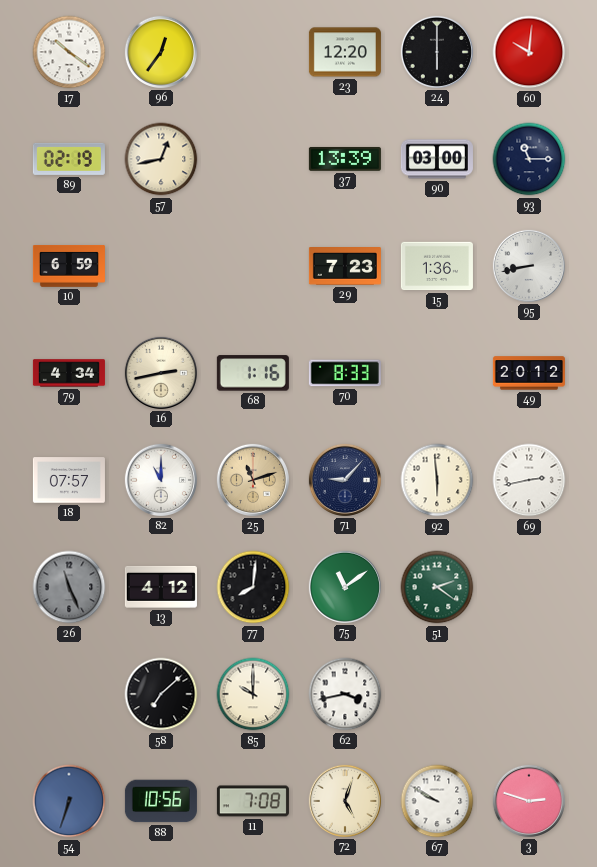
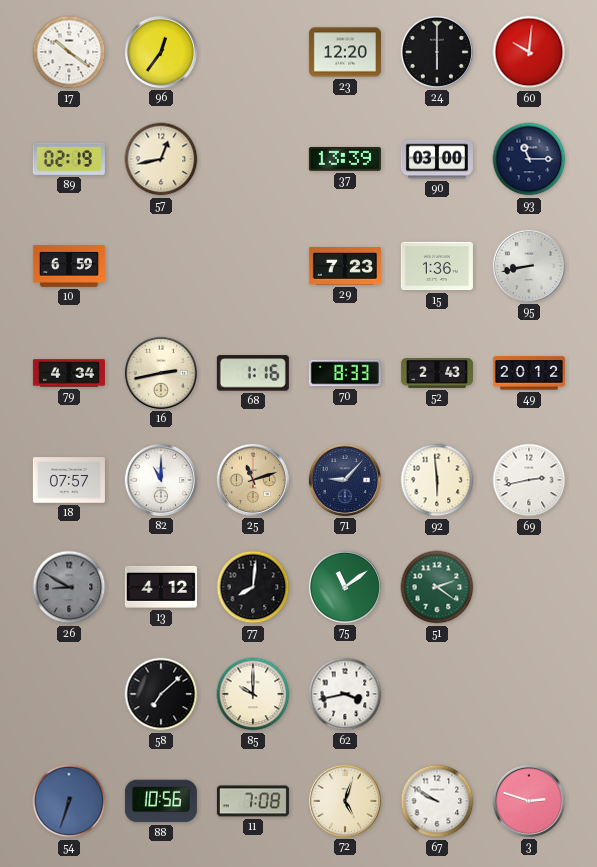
52: none -> 2:43
26: 11:26 -> 8:50
